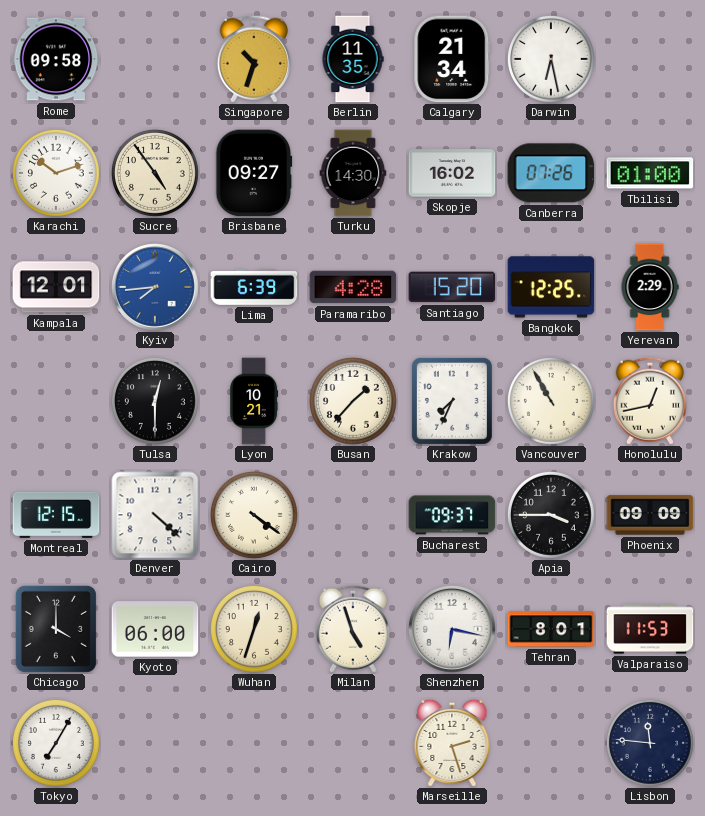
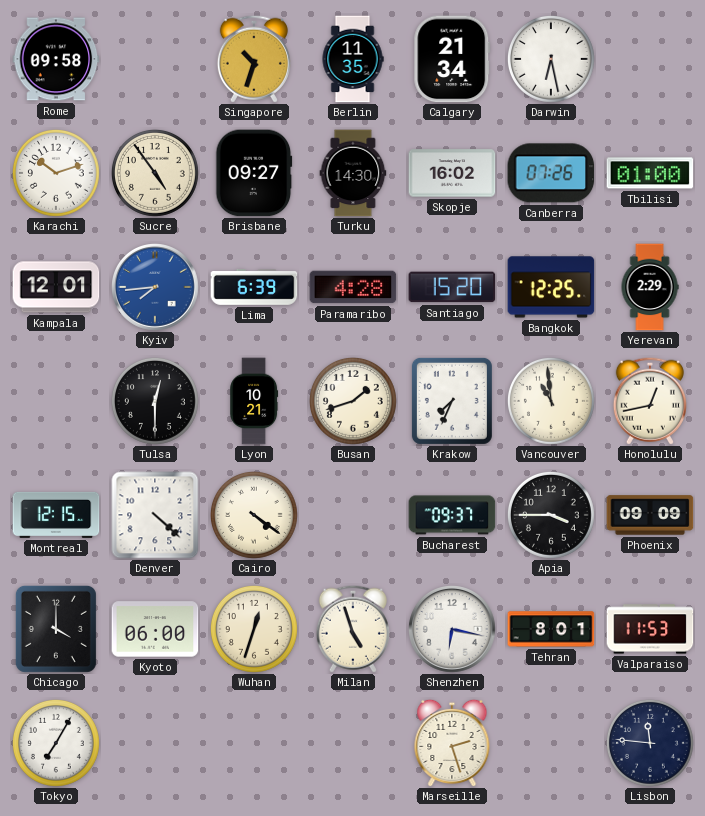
Busan: 1:37 -> 1:42
Vancouver: 10:55 -> 10:59
